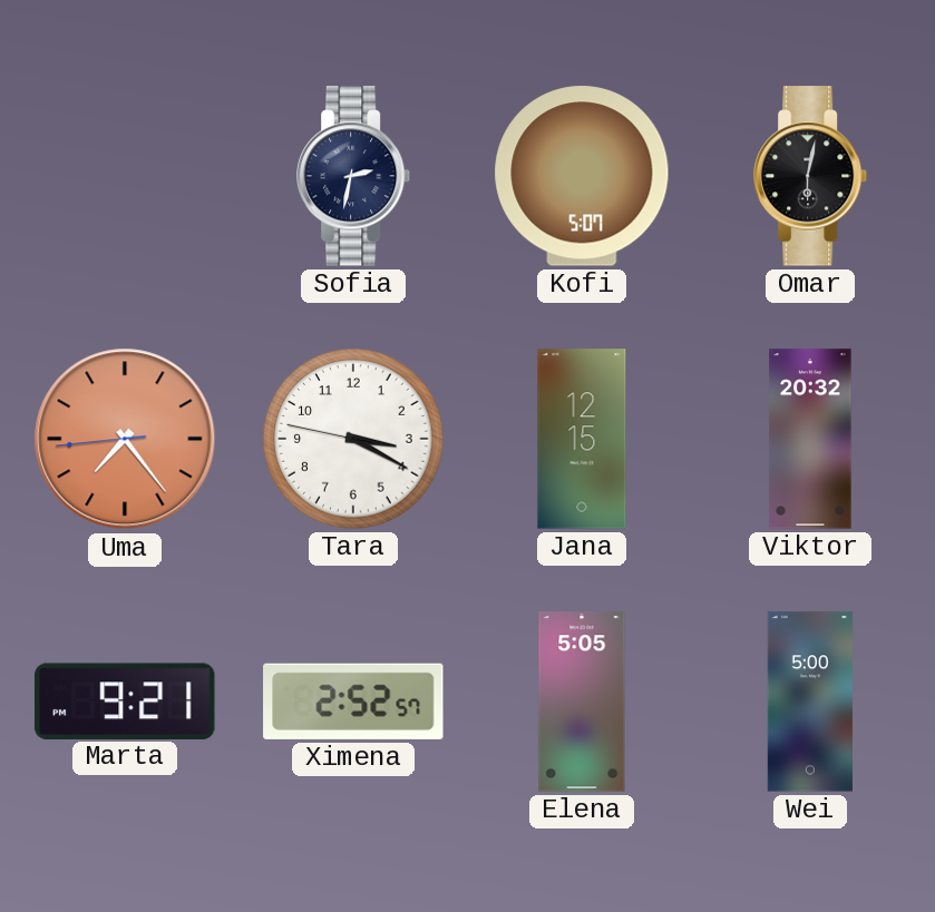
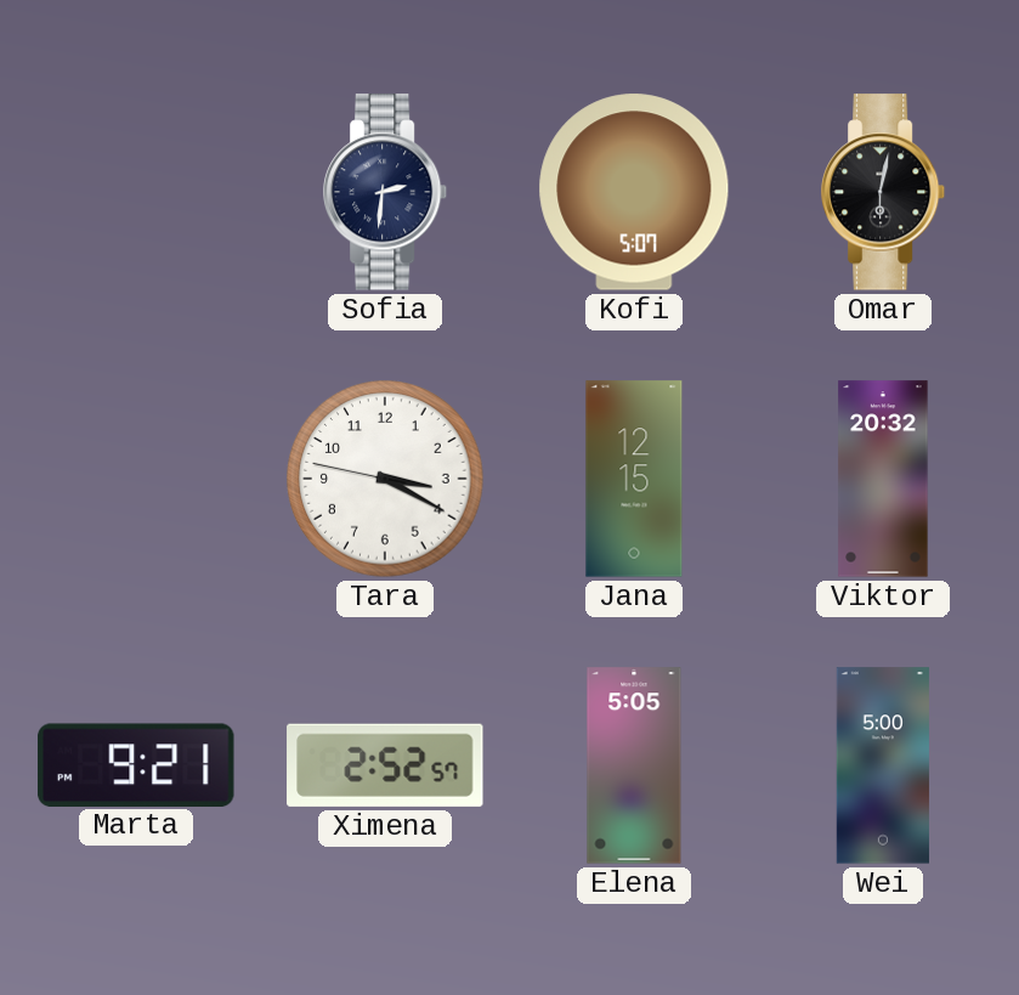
Sofia: 2:32 -> 2:31
Uma: 7:23 -> none
